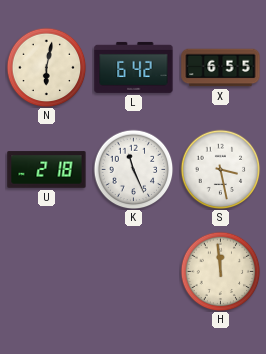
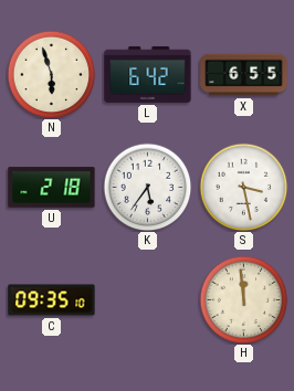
N: 6:02 -> 5:57
K: 11:26 -> 5:36
C: none -> 09:35
